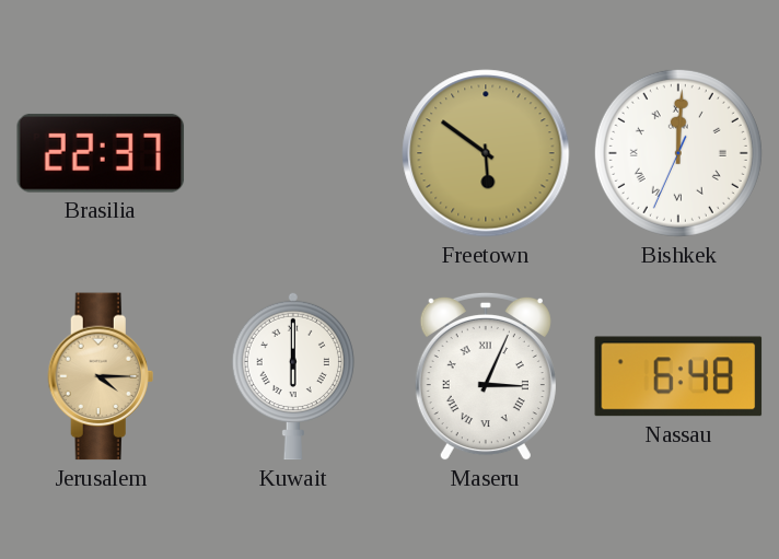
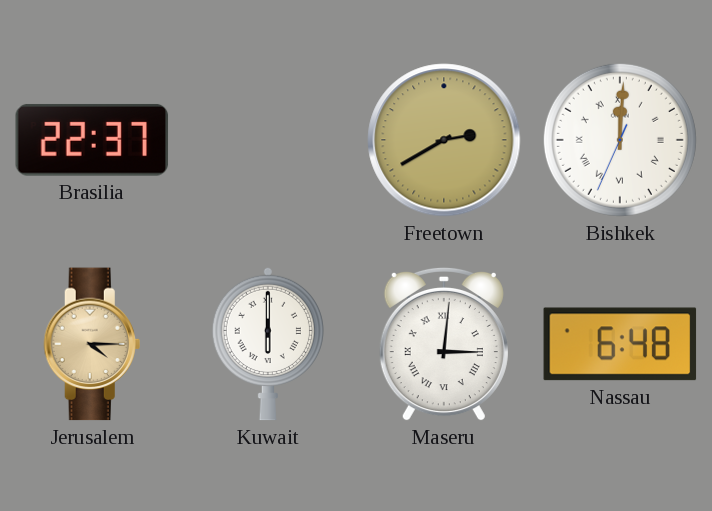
Freetown: 5:51 -> 2:40
Maseru: 3:04 -> 3:01
